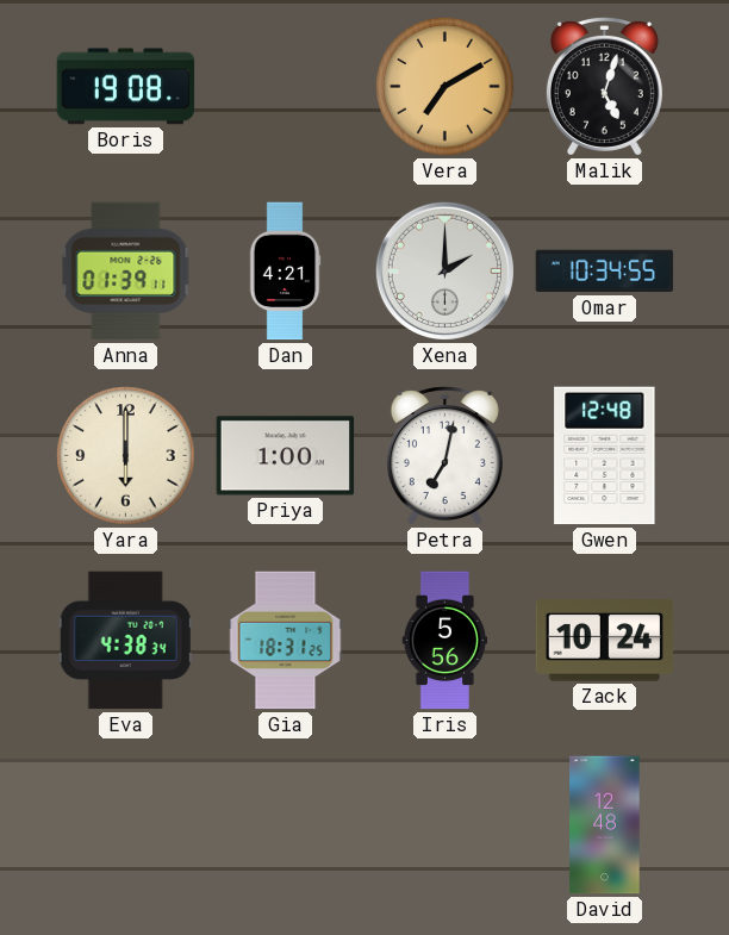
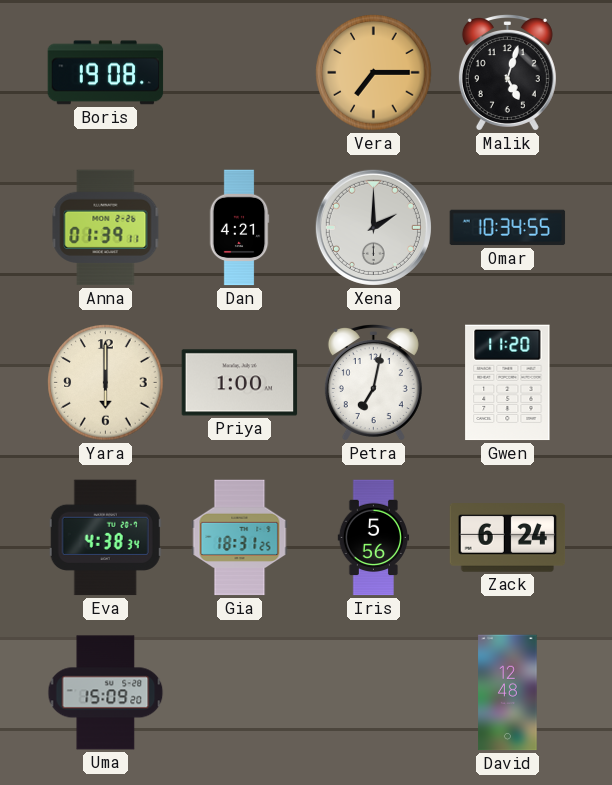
Vera: 7:10 -> 7:15
Gwen: 12:48 -> 11:20
Zack: 10:24 -> 6:24
Uma: none -> 15:09
